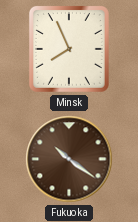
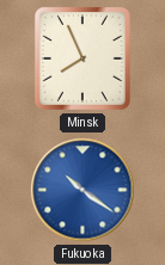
Fukuoka dial: brown -> blue
